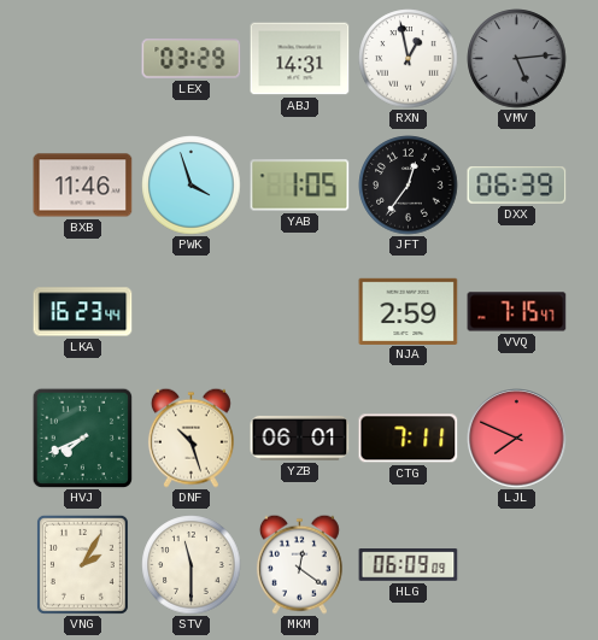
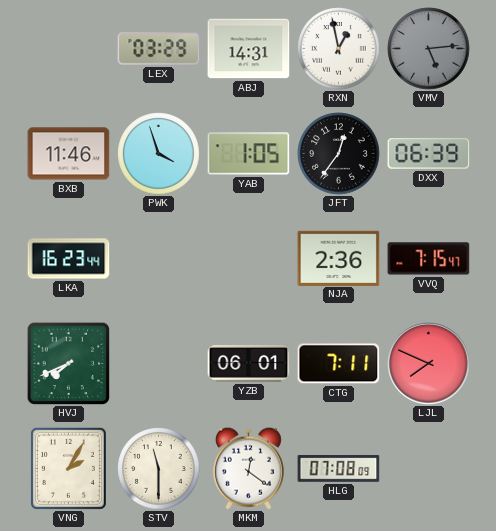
NJA: 2:59 -> 2:36
DNF: 10:27 -> none
HLG: 06:09 -> 07:08
